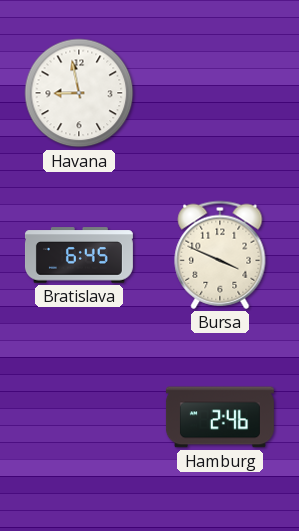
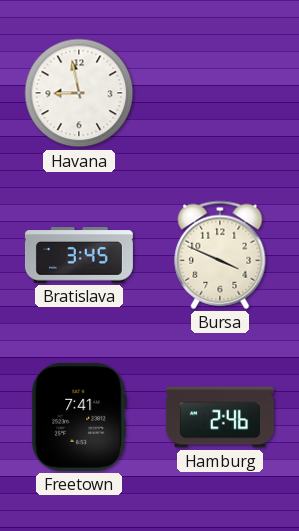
Bratislava: 6:45 -> 3:45
Freetown: none -> 7:41
